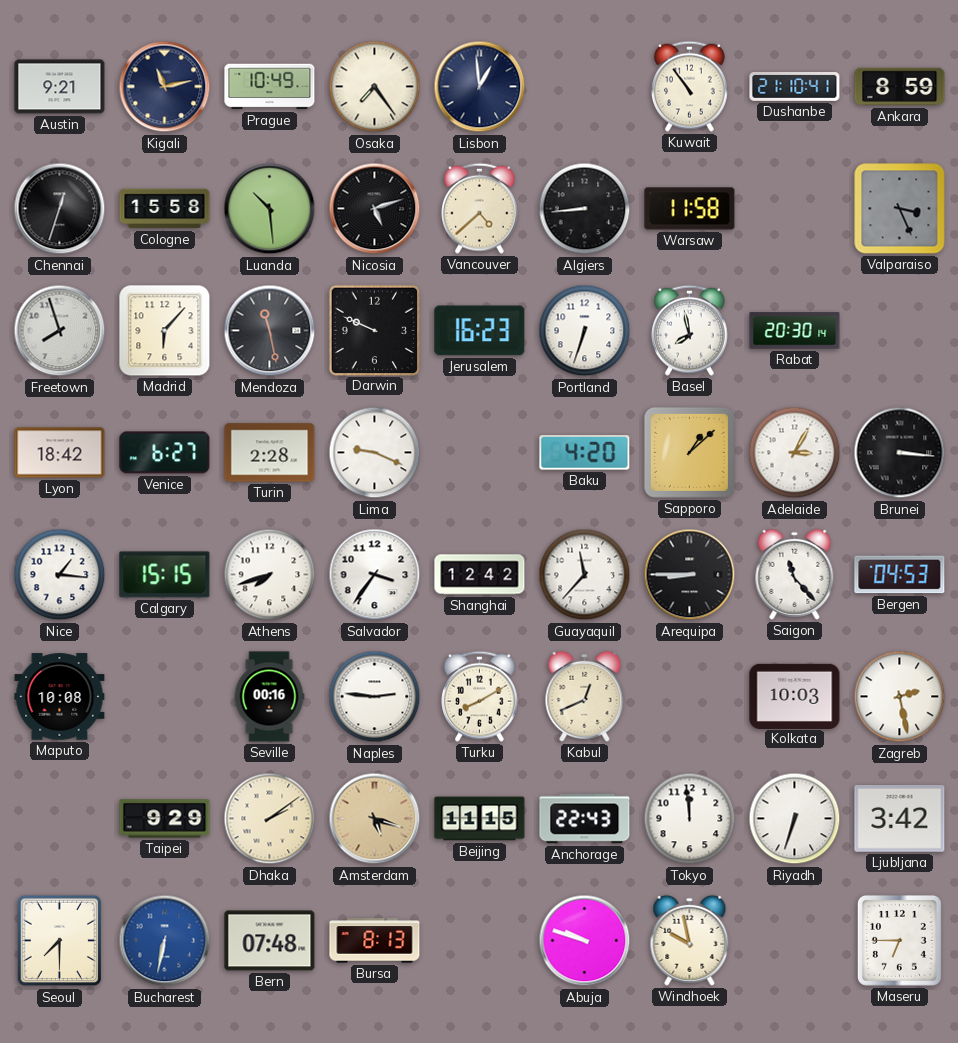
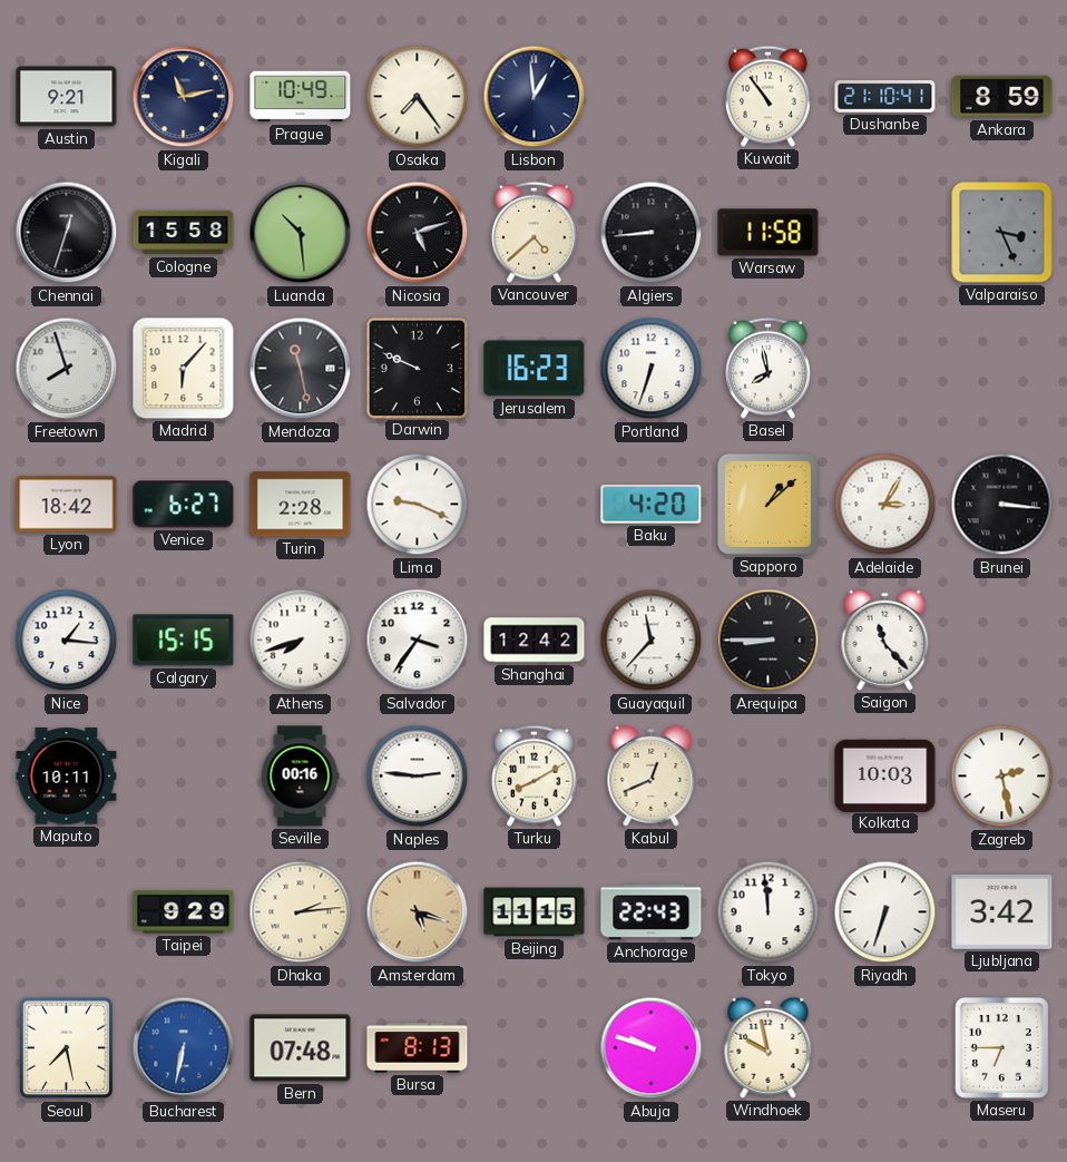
Rabat: 20:30 -> none
Bergen: 04:53 -> none
Maputo: 10:08 -> 10:11
Dhaka: 2:09 -> 2:14
Seoul: 7:30 -> 7:28
